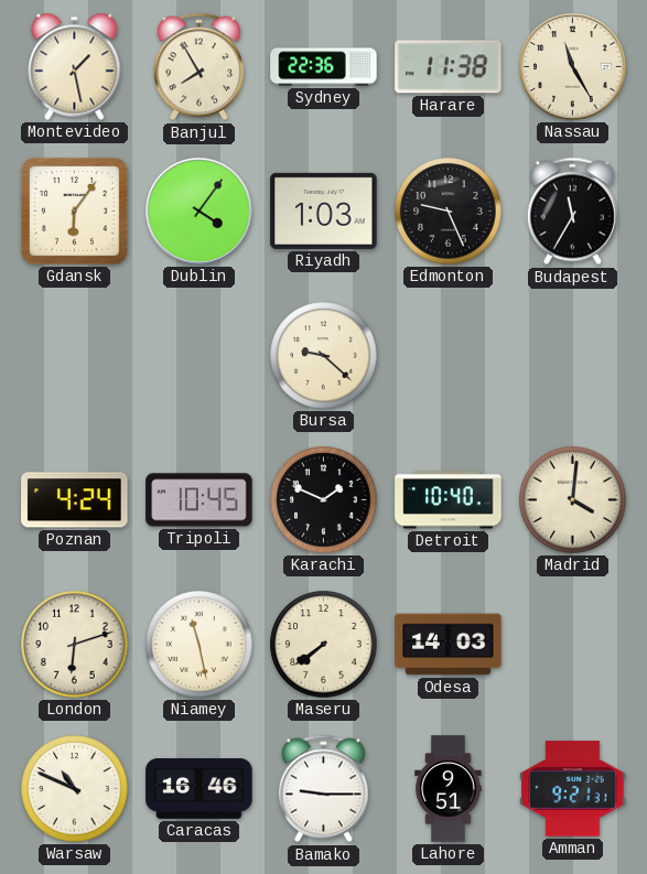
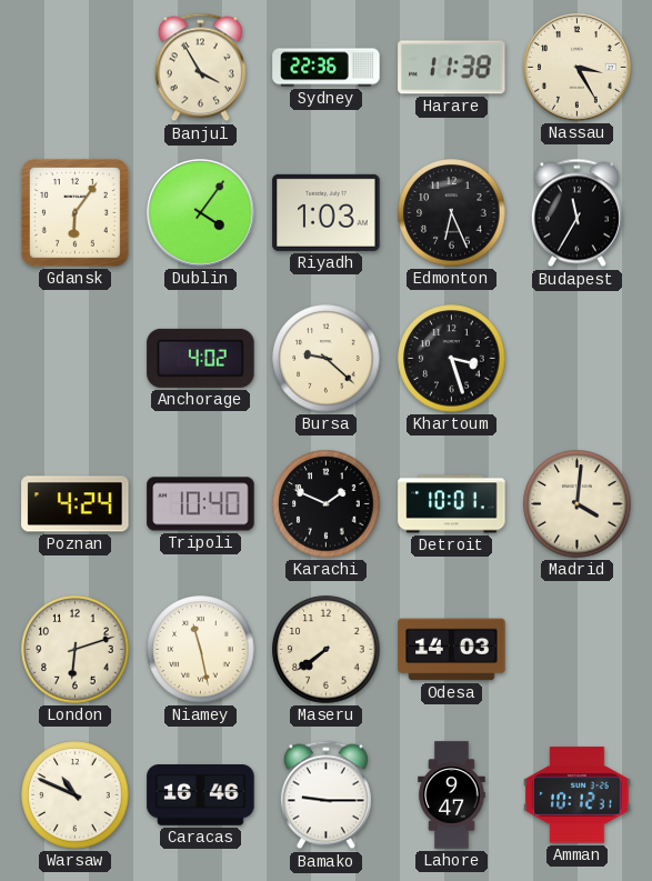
Montevideo: 1:28 -> none
Banjul: 7:55 -> 3:55
Nassau: 11:25 -> 3:25
Edmonton: 9:26 -> 6:26
Anchorage: none -> 4:02
Khartoum: none -> 3:27
Tripoli: 10:45 -> 10:40
Detroit: 10:40 -> 10:01
Lahore: 9:51 -> 9:47
Amman: 9:21 -> 10:12
